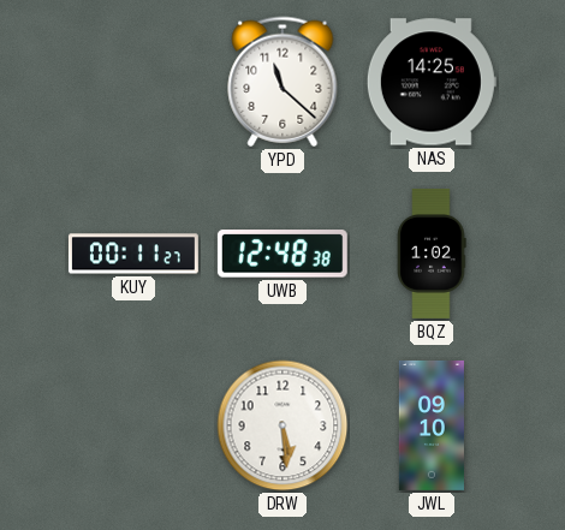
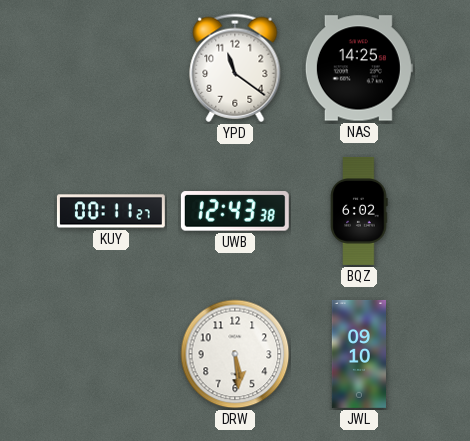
YPD: 11:22 -> 11:21
UWB: 12:48 -> 12:43
BQZ: 1:02 -> 6:02
